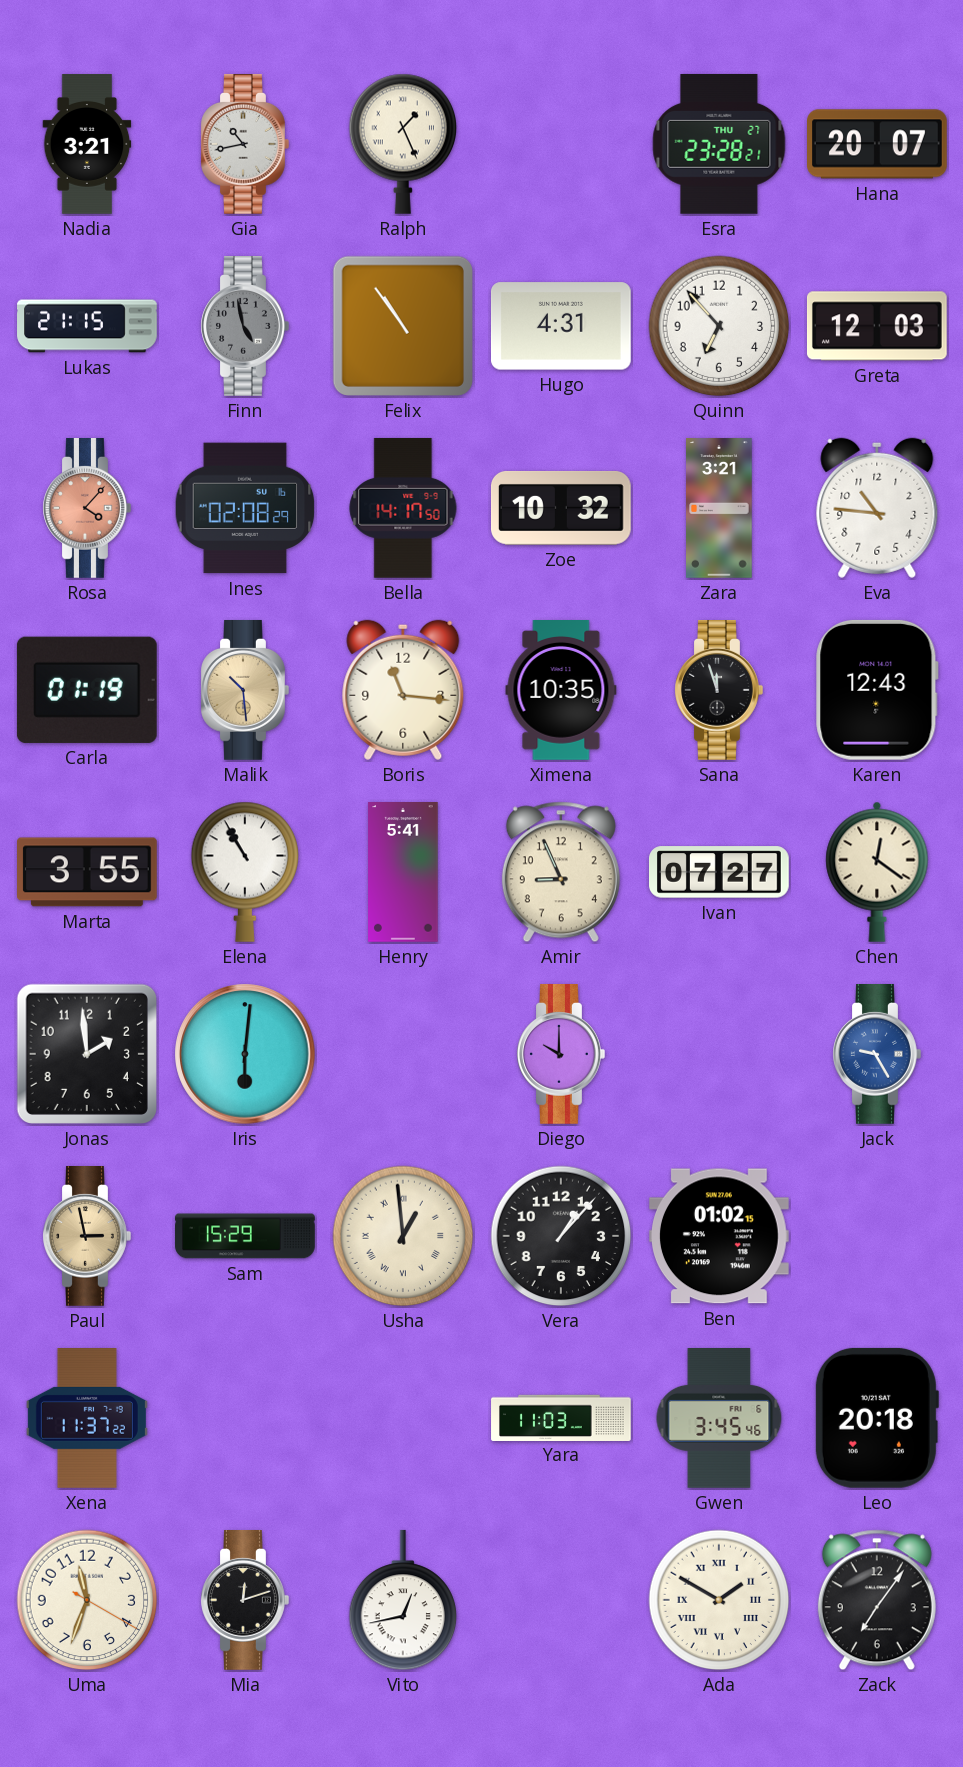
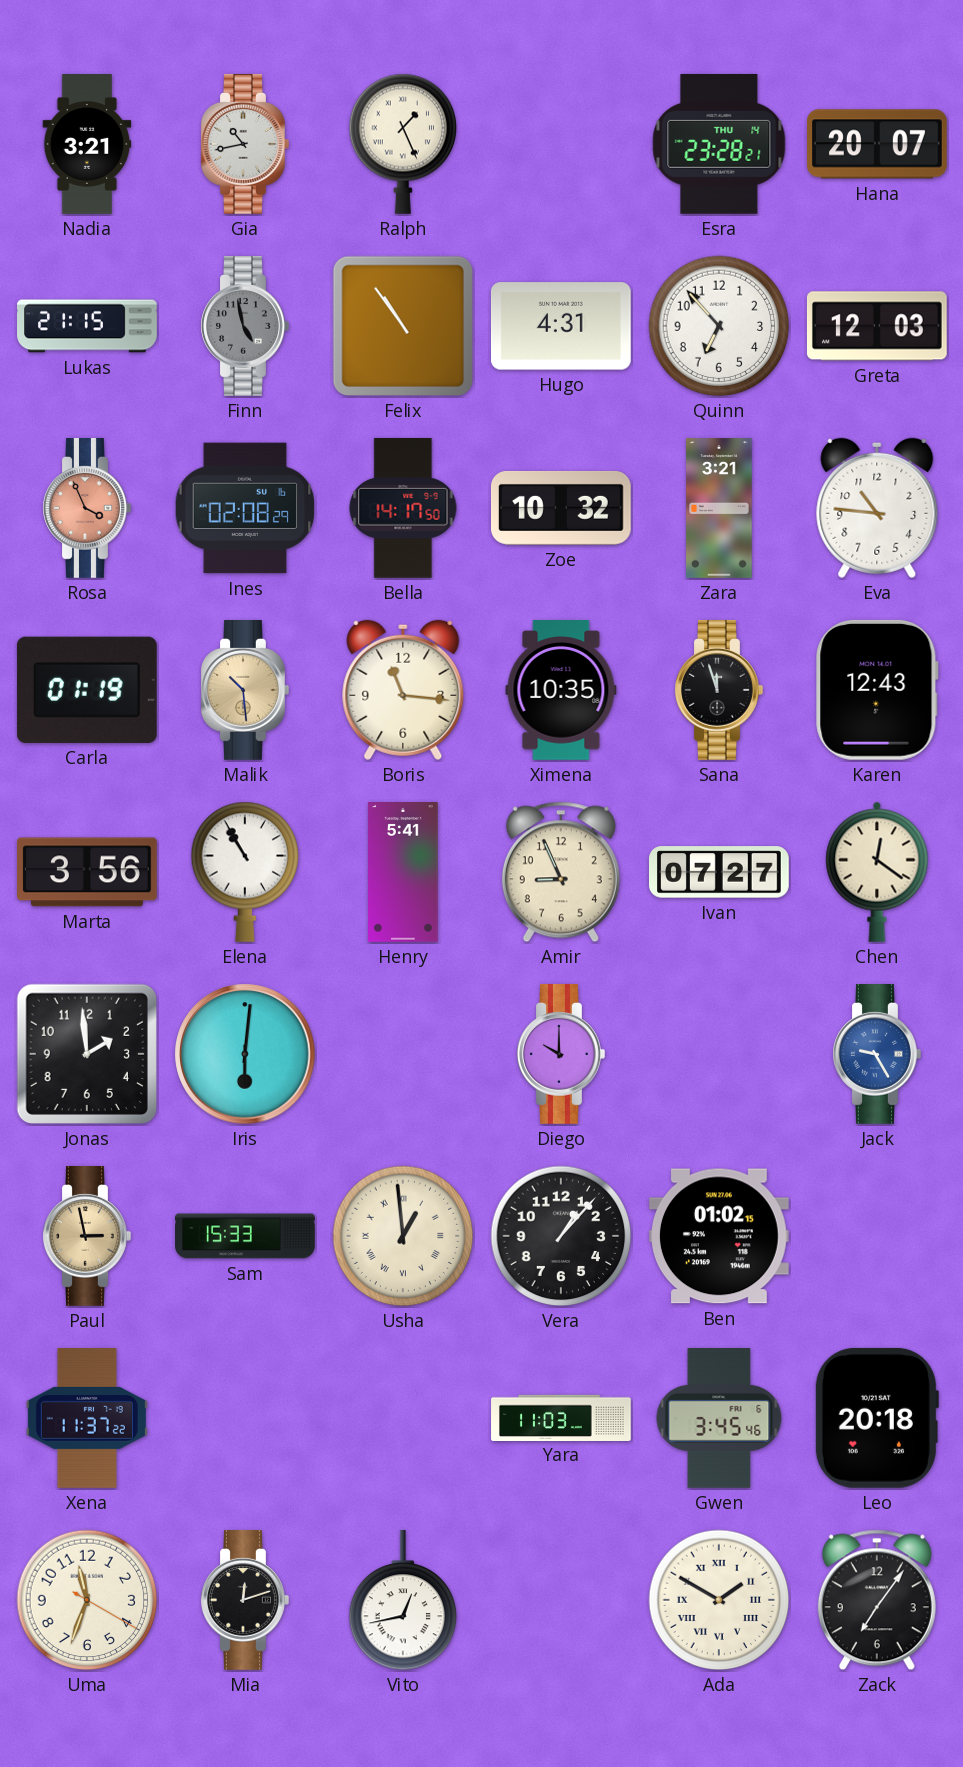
Esra date: THU 27 -> THU 14
Rosa: 4:07 -> 3:56
Marta: 3:55 -> 3:56
Sam: 15:29 -> 15:33
